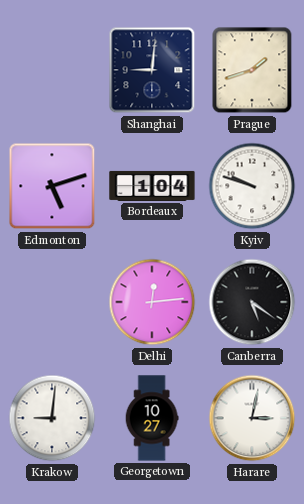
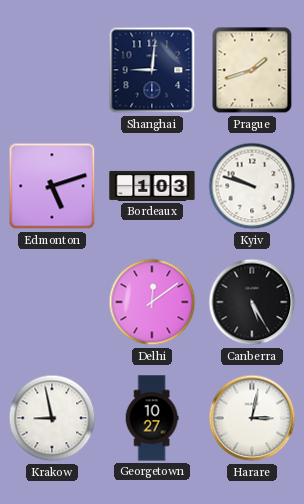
Bordeaux: 1:04 -> 1:03
Delhi: 12:14 -> 12:09
Canberra: 5:21 -> 5:25
Krakow: 9:01 -> 8:58
